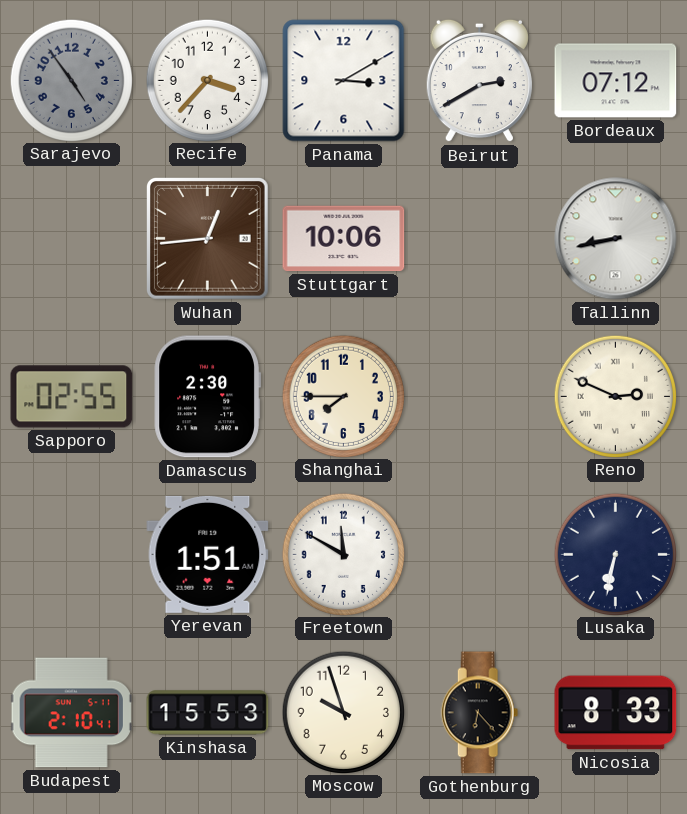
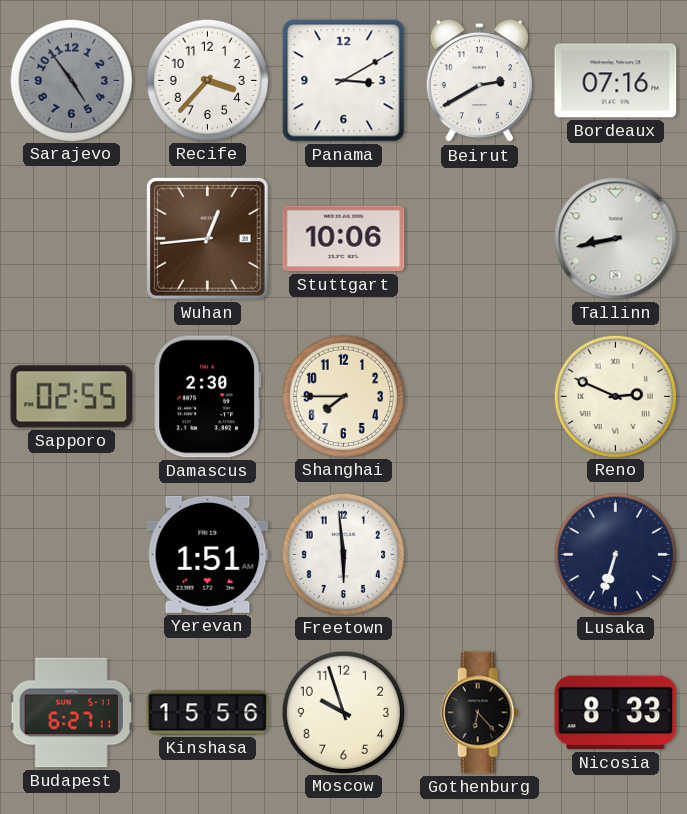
Bordeaux: 07:12 -> 07:16
Freetown: 11:50 -> 5:59
Lusaka: 6:32 -> 6:33
Budapest: 2:10 -> 6:27
Kinshasa: 15:53 -> 15:56
